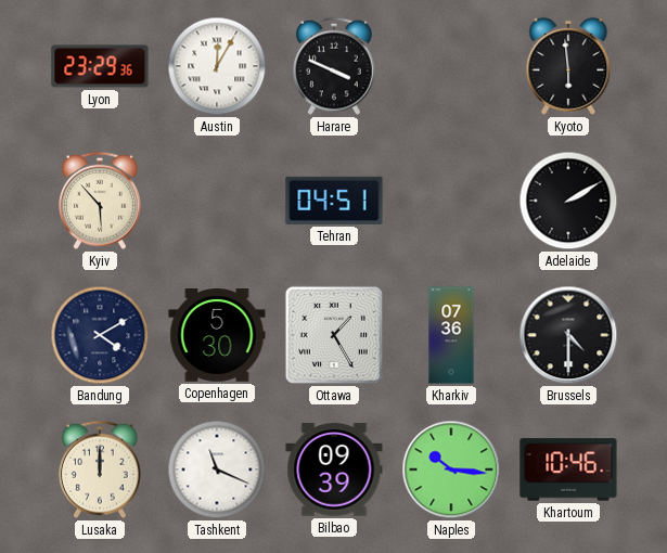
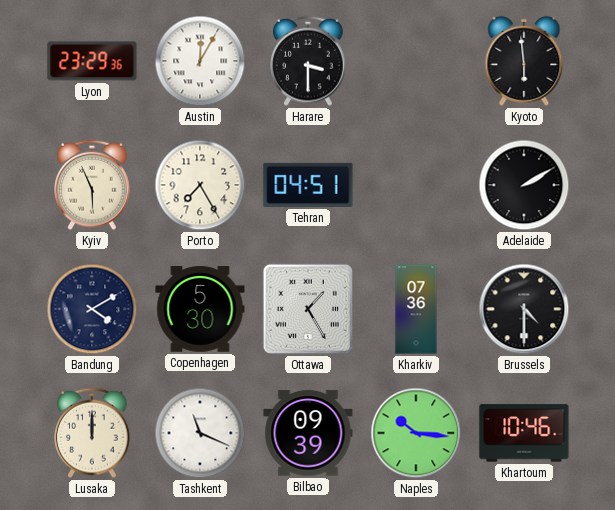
Harare: 3:49 -> 3:30
Kyiv: 5:53 -> 5:56
Porto: none -> 7:25
